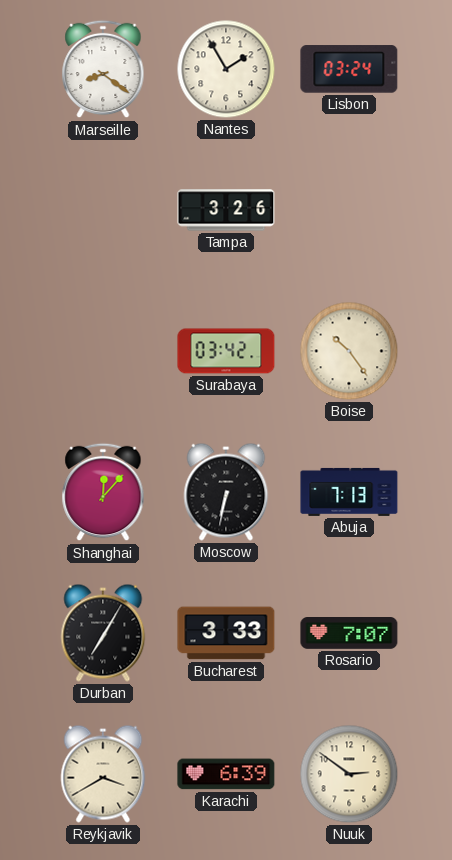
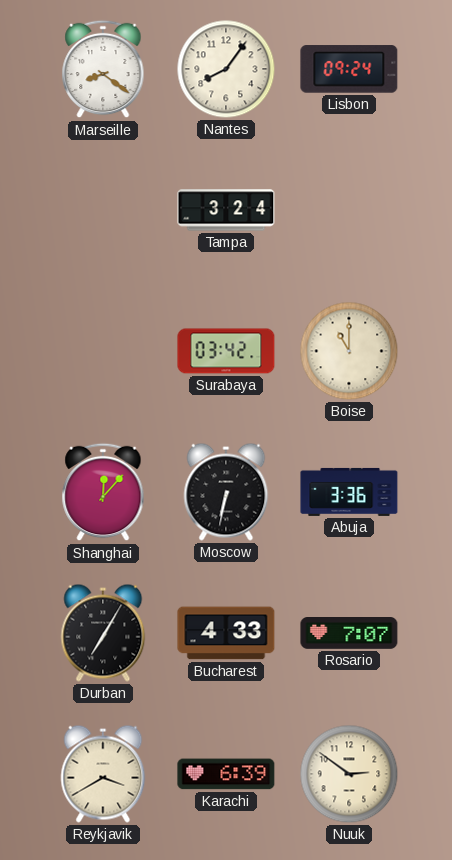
Nantes: 1:55 -> 8:06
Lisbon: 03:24 -> 09:24
Tampa: 3:26 -> 3:24
Boise: 10:24 -> 11:00
Abuja: 7:13 -> 3:36
Bucharest: 3:33 -> 4:33
